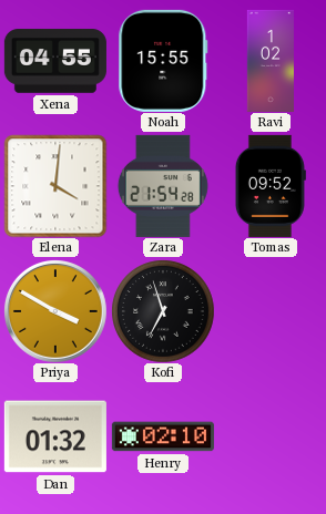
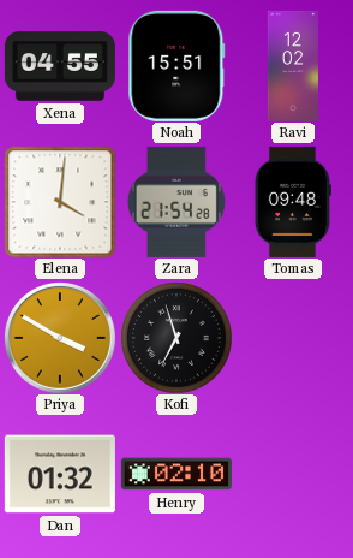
Noah: 15:55 -> 15:51
Ravi: 1:02 -> 12:02
Tomas: 09:52 -> 09:48
